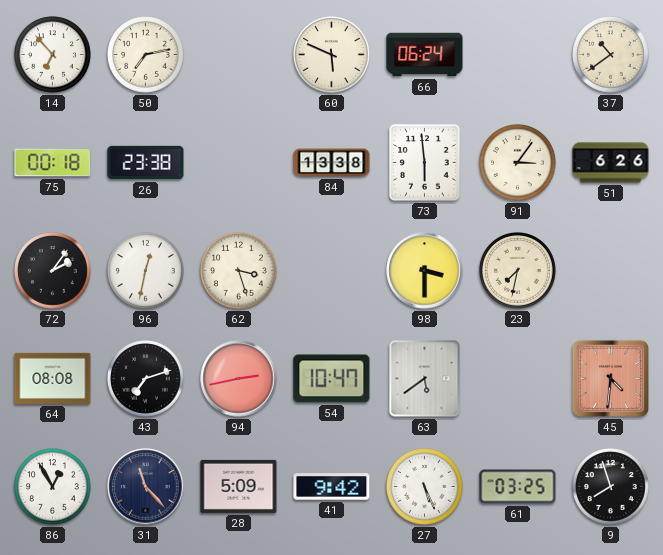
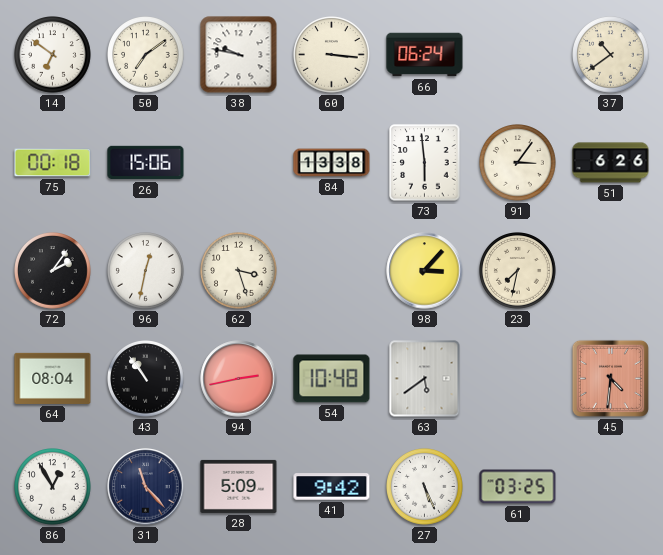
14: 6:53 -> 6:51
50: 7:13 -> 7:09
38: none -> 9:47
60: 5:49 -> 3:16
26: 23:38 -> 15:06
98: 3:30 -> 3:07
64: 08:08 -> 08:04
43: 7:12 -> 10:54
54: 10:47 -> 10:48
9: 7:57 -> none
